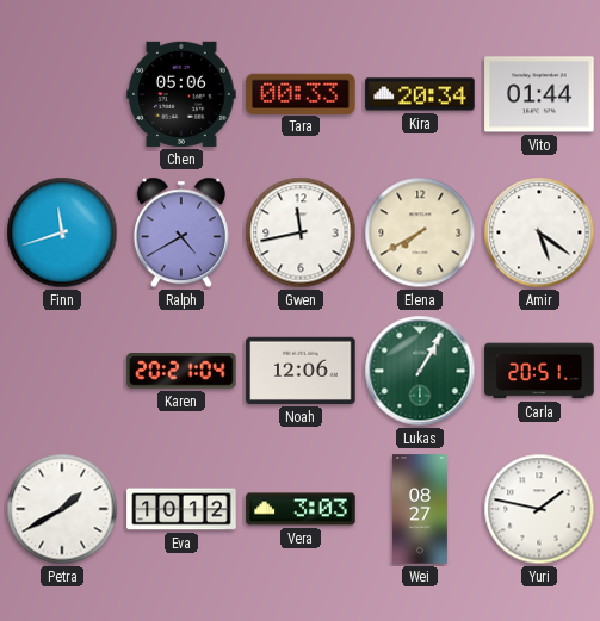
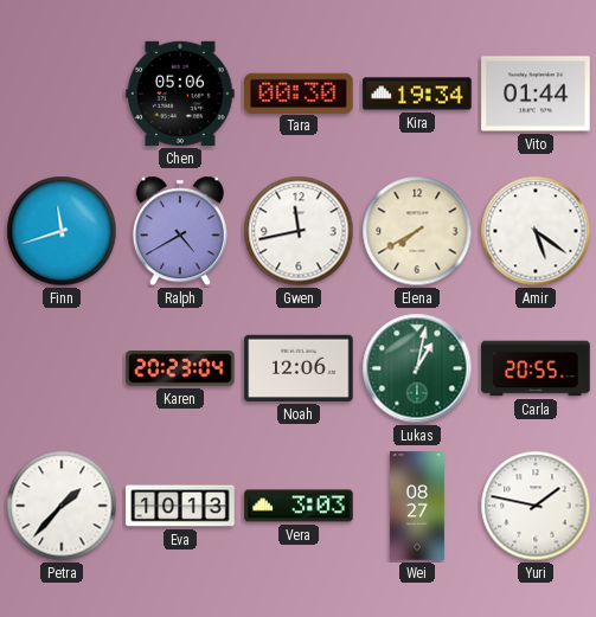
Tara: 00:33 -> 00:30
Kira: 20:34 -> 19:34
Karen: 20:21 -> 20:23
Lukas: 1:05 -> 1:02
Carla: 20:51 -> 20:55
Petra: 1:40 -> 1:37
Eva: 10:12 -> 10:13
